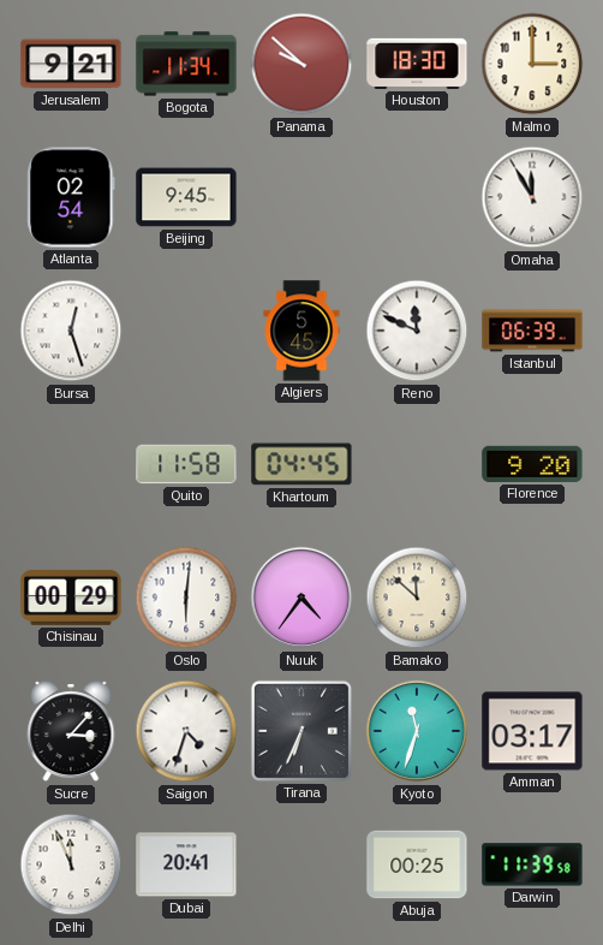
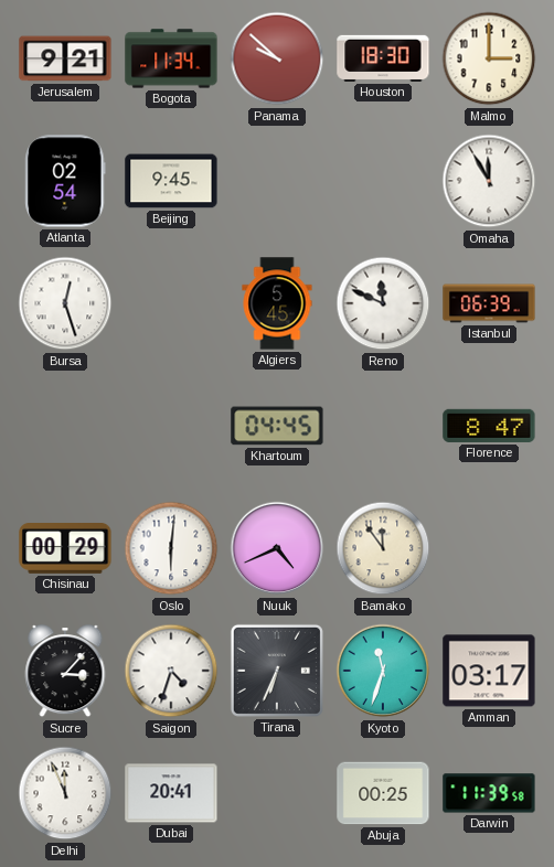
Quito: 11:58 -> none
Florence: 9:20 -> 8:47
Nuuk: 4:36 -> 4:41
Bamako: 11:52 -> 11:54
